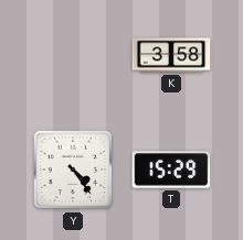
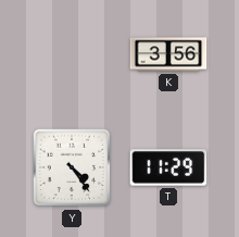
K: 3:58 -> 3:56
T: 15:29 -> 11:29
